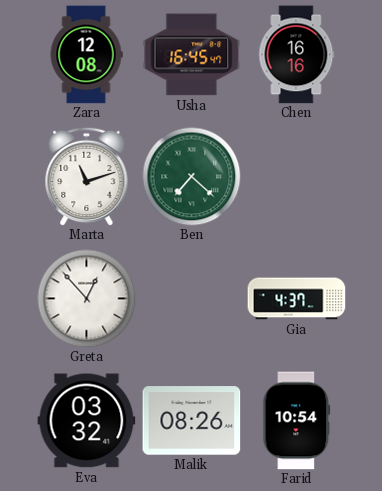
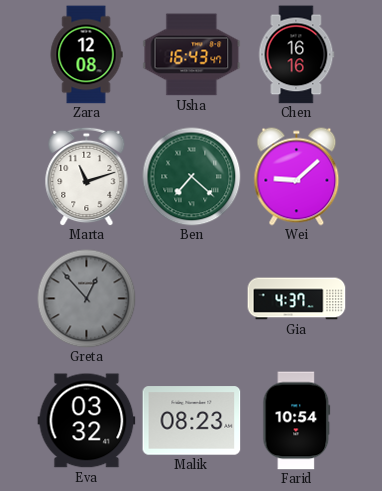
Usha: 16:45 -> 16:43
Wei: none -> 9:08
Greta dial: white -> grey
Malik: 08:26 -> 08:23
